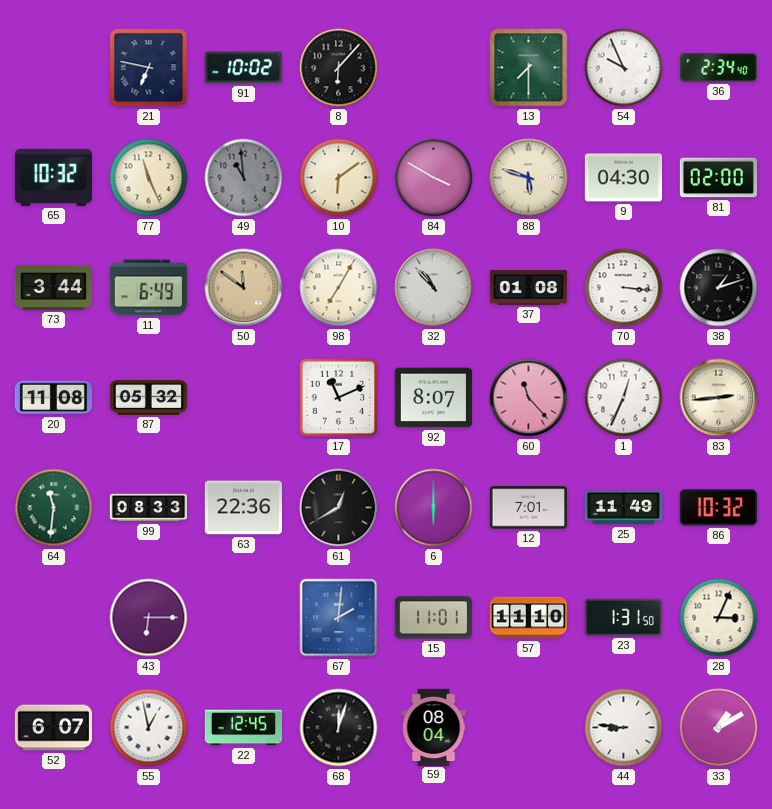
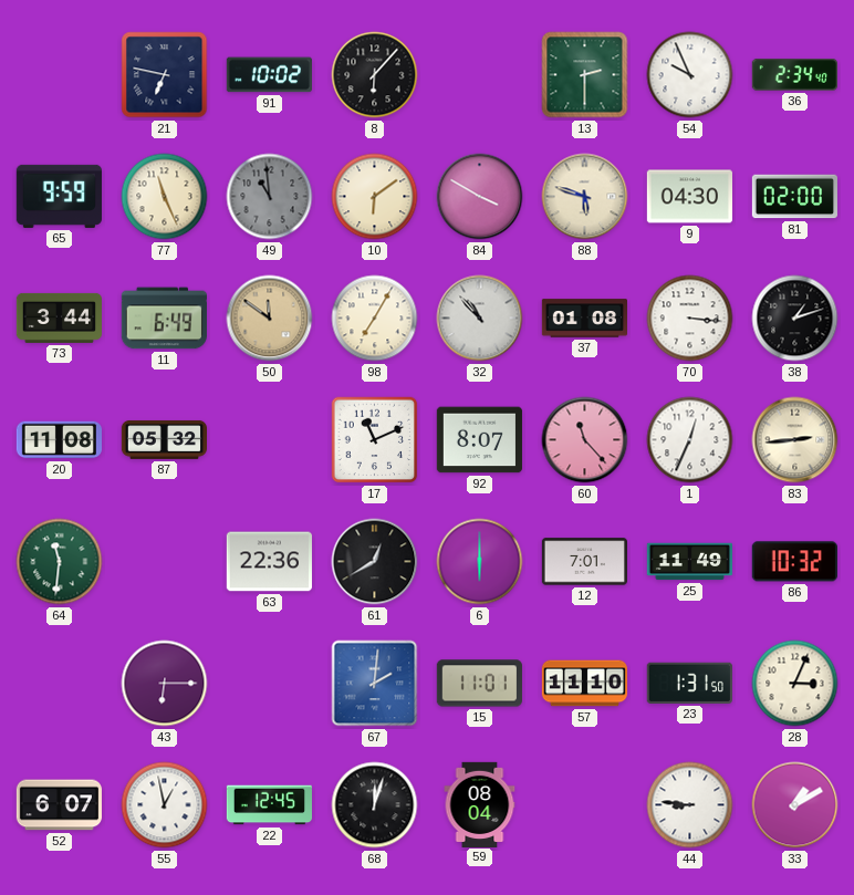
13: 7:30 -> 2:30
65: 10:32 -> 9:59
99: 08:33 -> none
